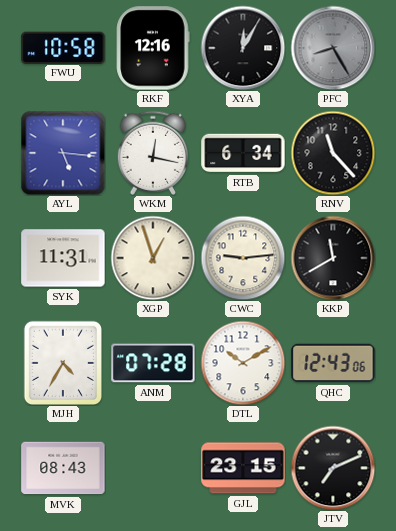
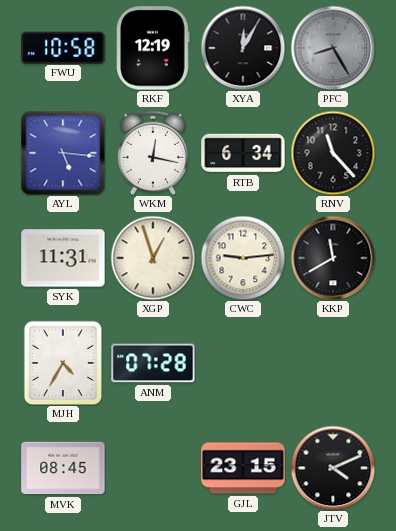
RKF: 12:16 -> 12:19
DTL: 10:10 -> none
QHC: 12:43 -> none
MVK: 08:43 -> 08:45
JTV: 7:11 -> 4:11
